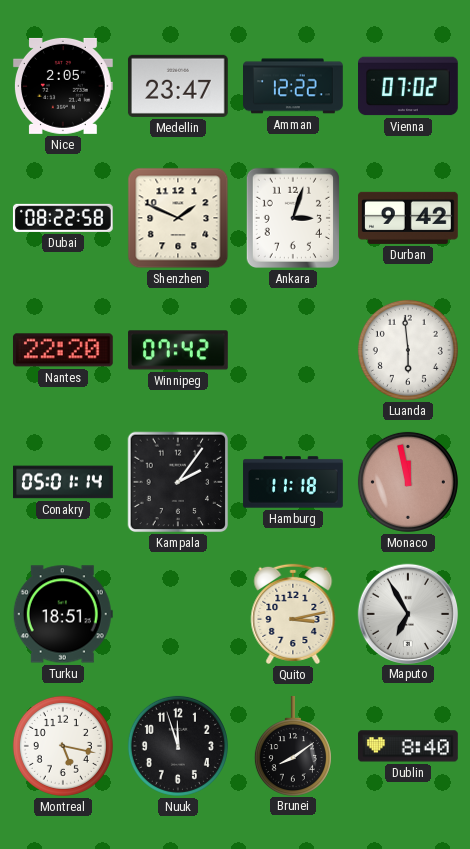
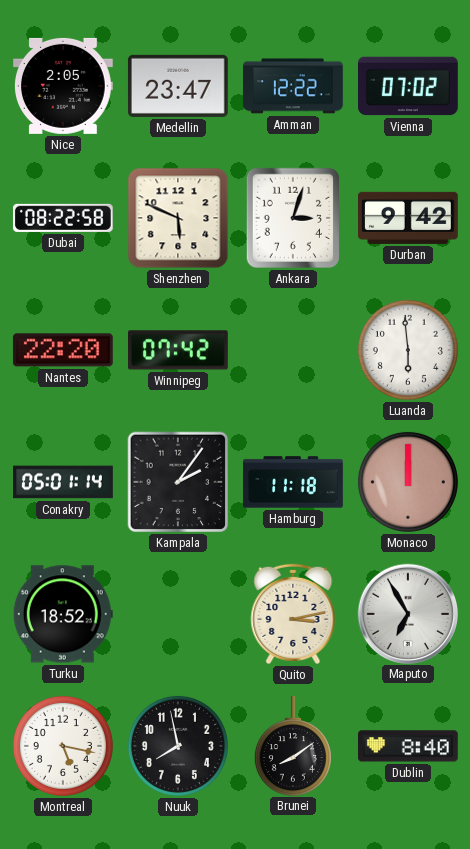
Shenzhen: 1:49 -> 5:49
Monaco: 11:58 -> 12:00
Turku: 18:51 -> 18:52
Nuuk: 11:57 -> 7:58
